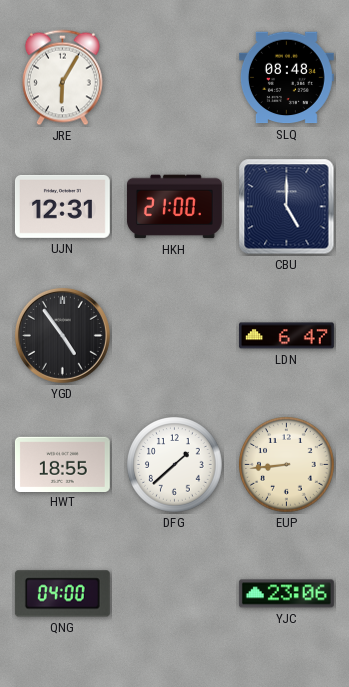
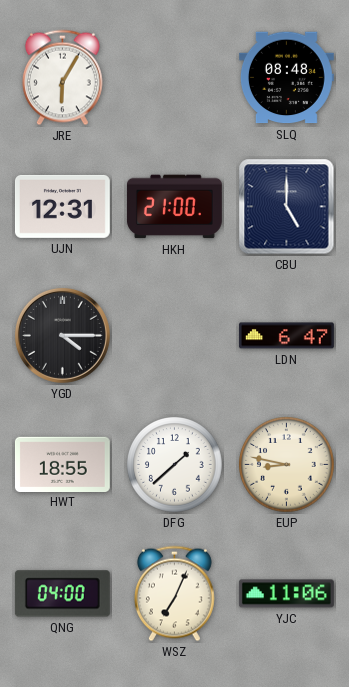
YGD: 4:54 -> 4:15
EUP: 8:44 -> 8:47
WSZ: none -> 7:04
YJC: 23:06 -> 11:06
